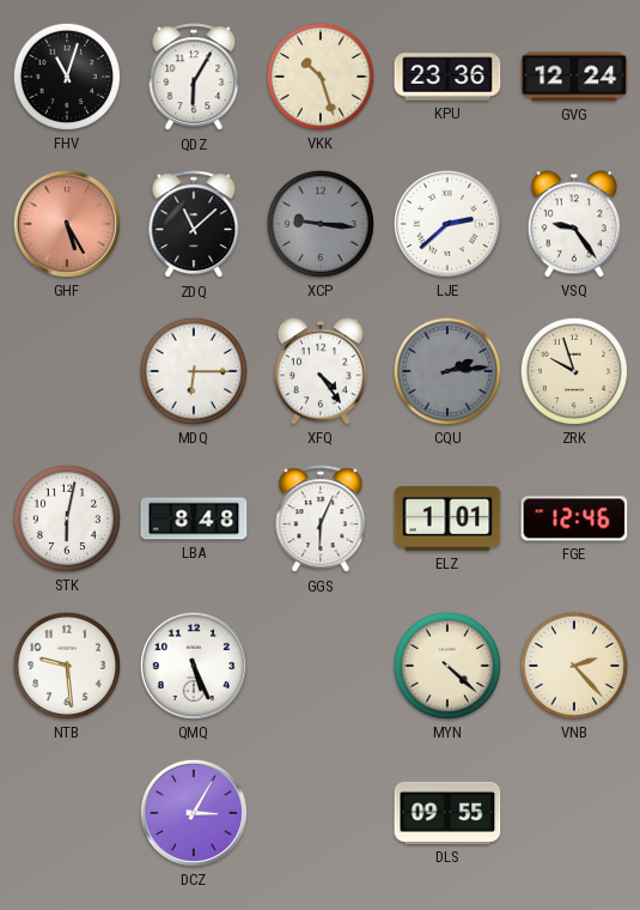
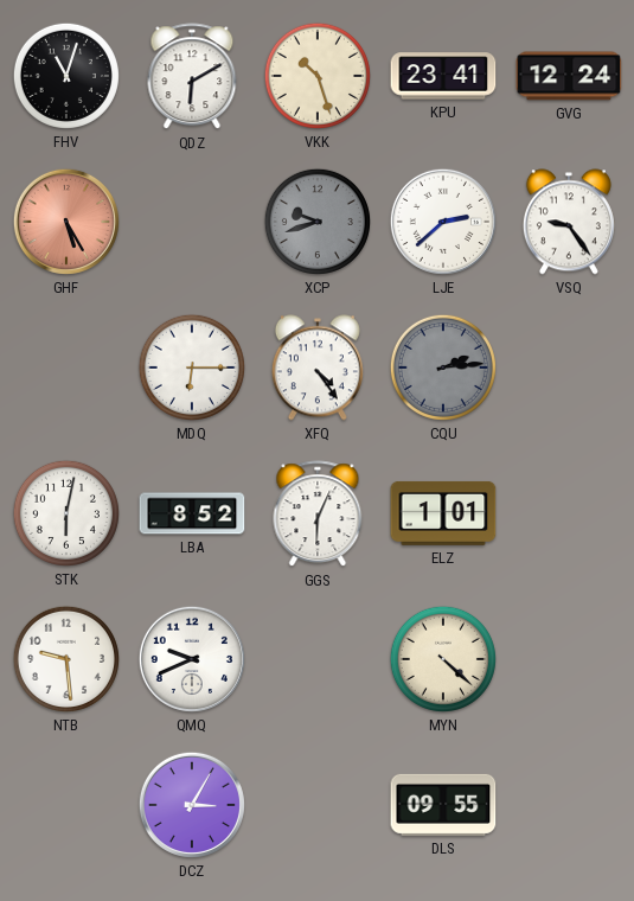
QDZ: 6:05 -> 6:10
KPU: 23:36 -> 23:41
ZDQ: 11:08 -> none
XCP: 9:16 -> 9:42
ZRK: 9:57 -> none
LBA: 8:48 -> 8:52
FGE: 12:46 -> none
QMQ: 5:26 -> 9:41
VNB: 2:23 -> none
